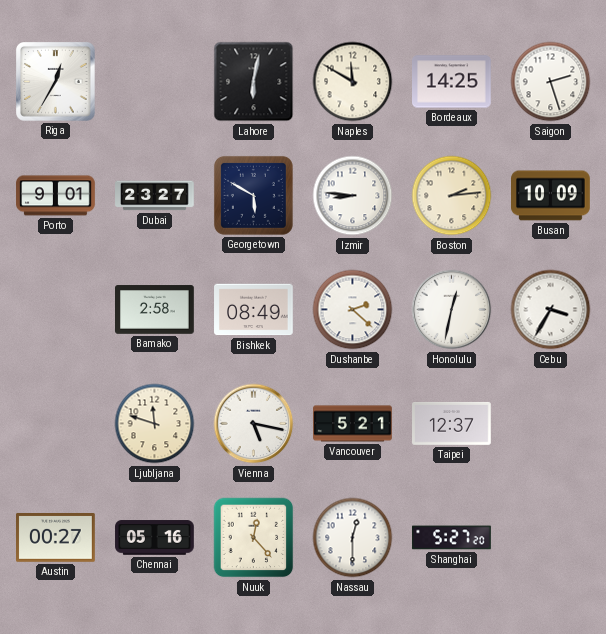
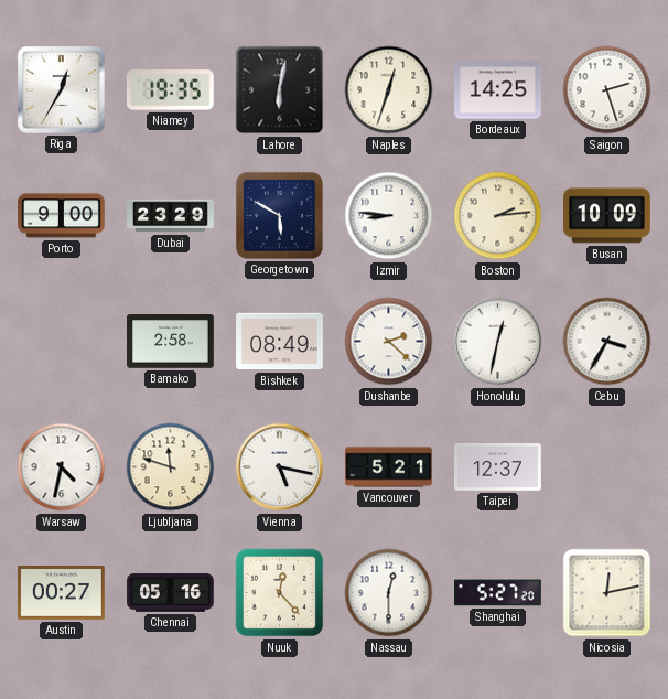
Niamey: none -> 19:35
Naples: 11:50 -> 12:33
Porto: 9:01 -> 9:00
Dubai: 23:27 -> 23:29
Warsaw: none -> 4:32
Nicosia: none -> 12:13
